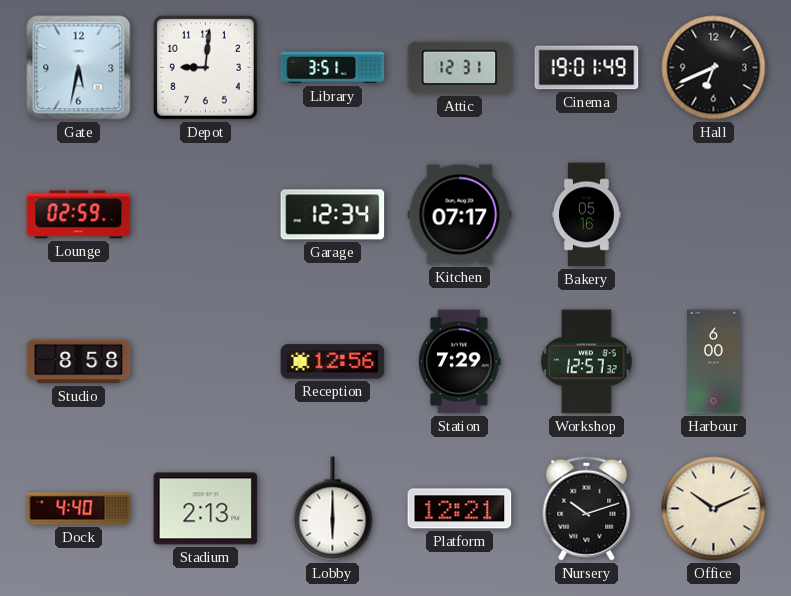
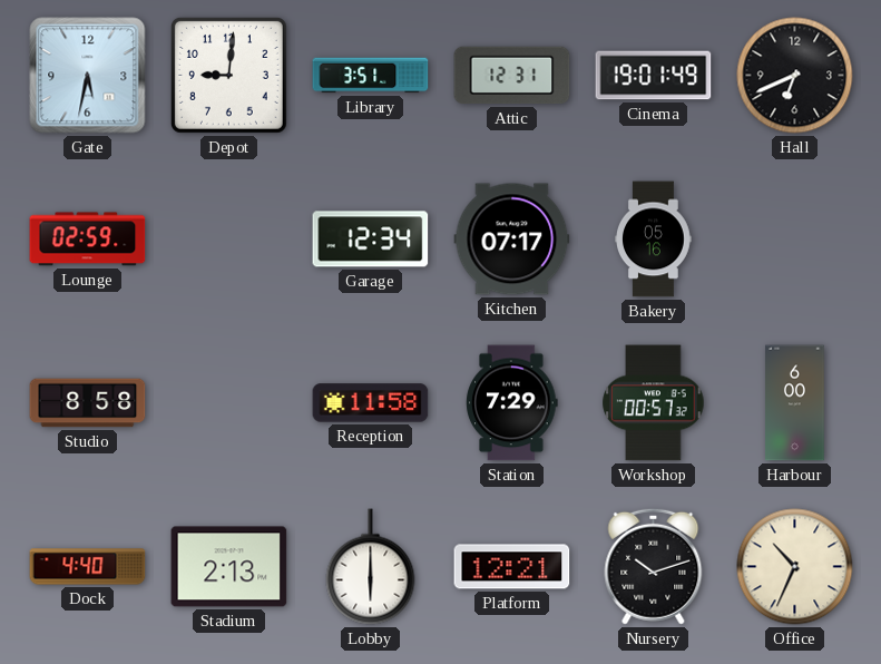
Reception: 12:56 -> 11:58
Workshop: 12:57 -> 00:57
Office: 10:11 -> 10:34
